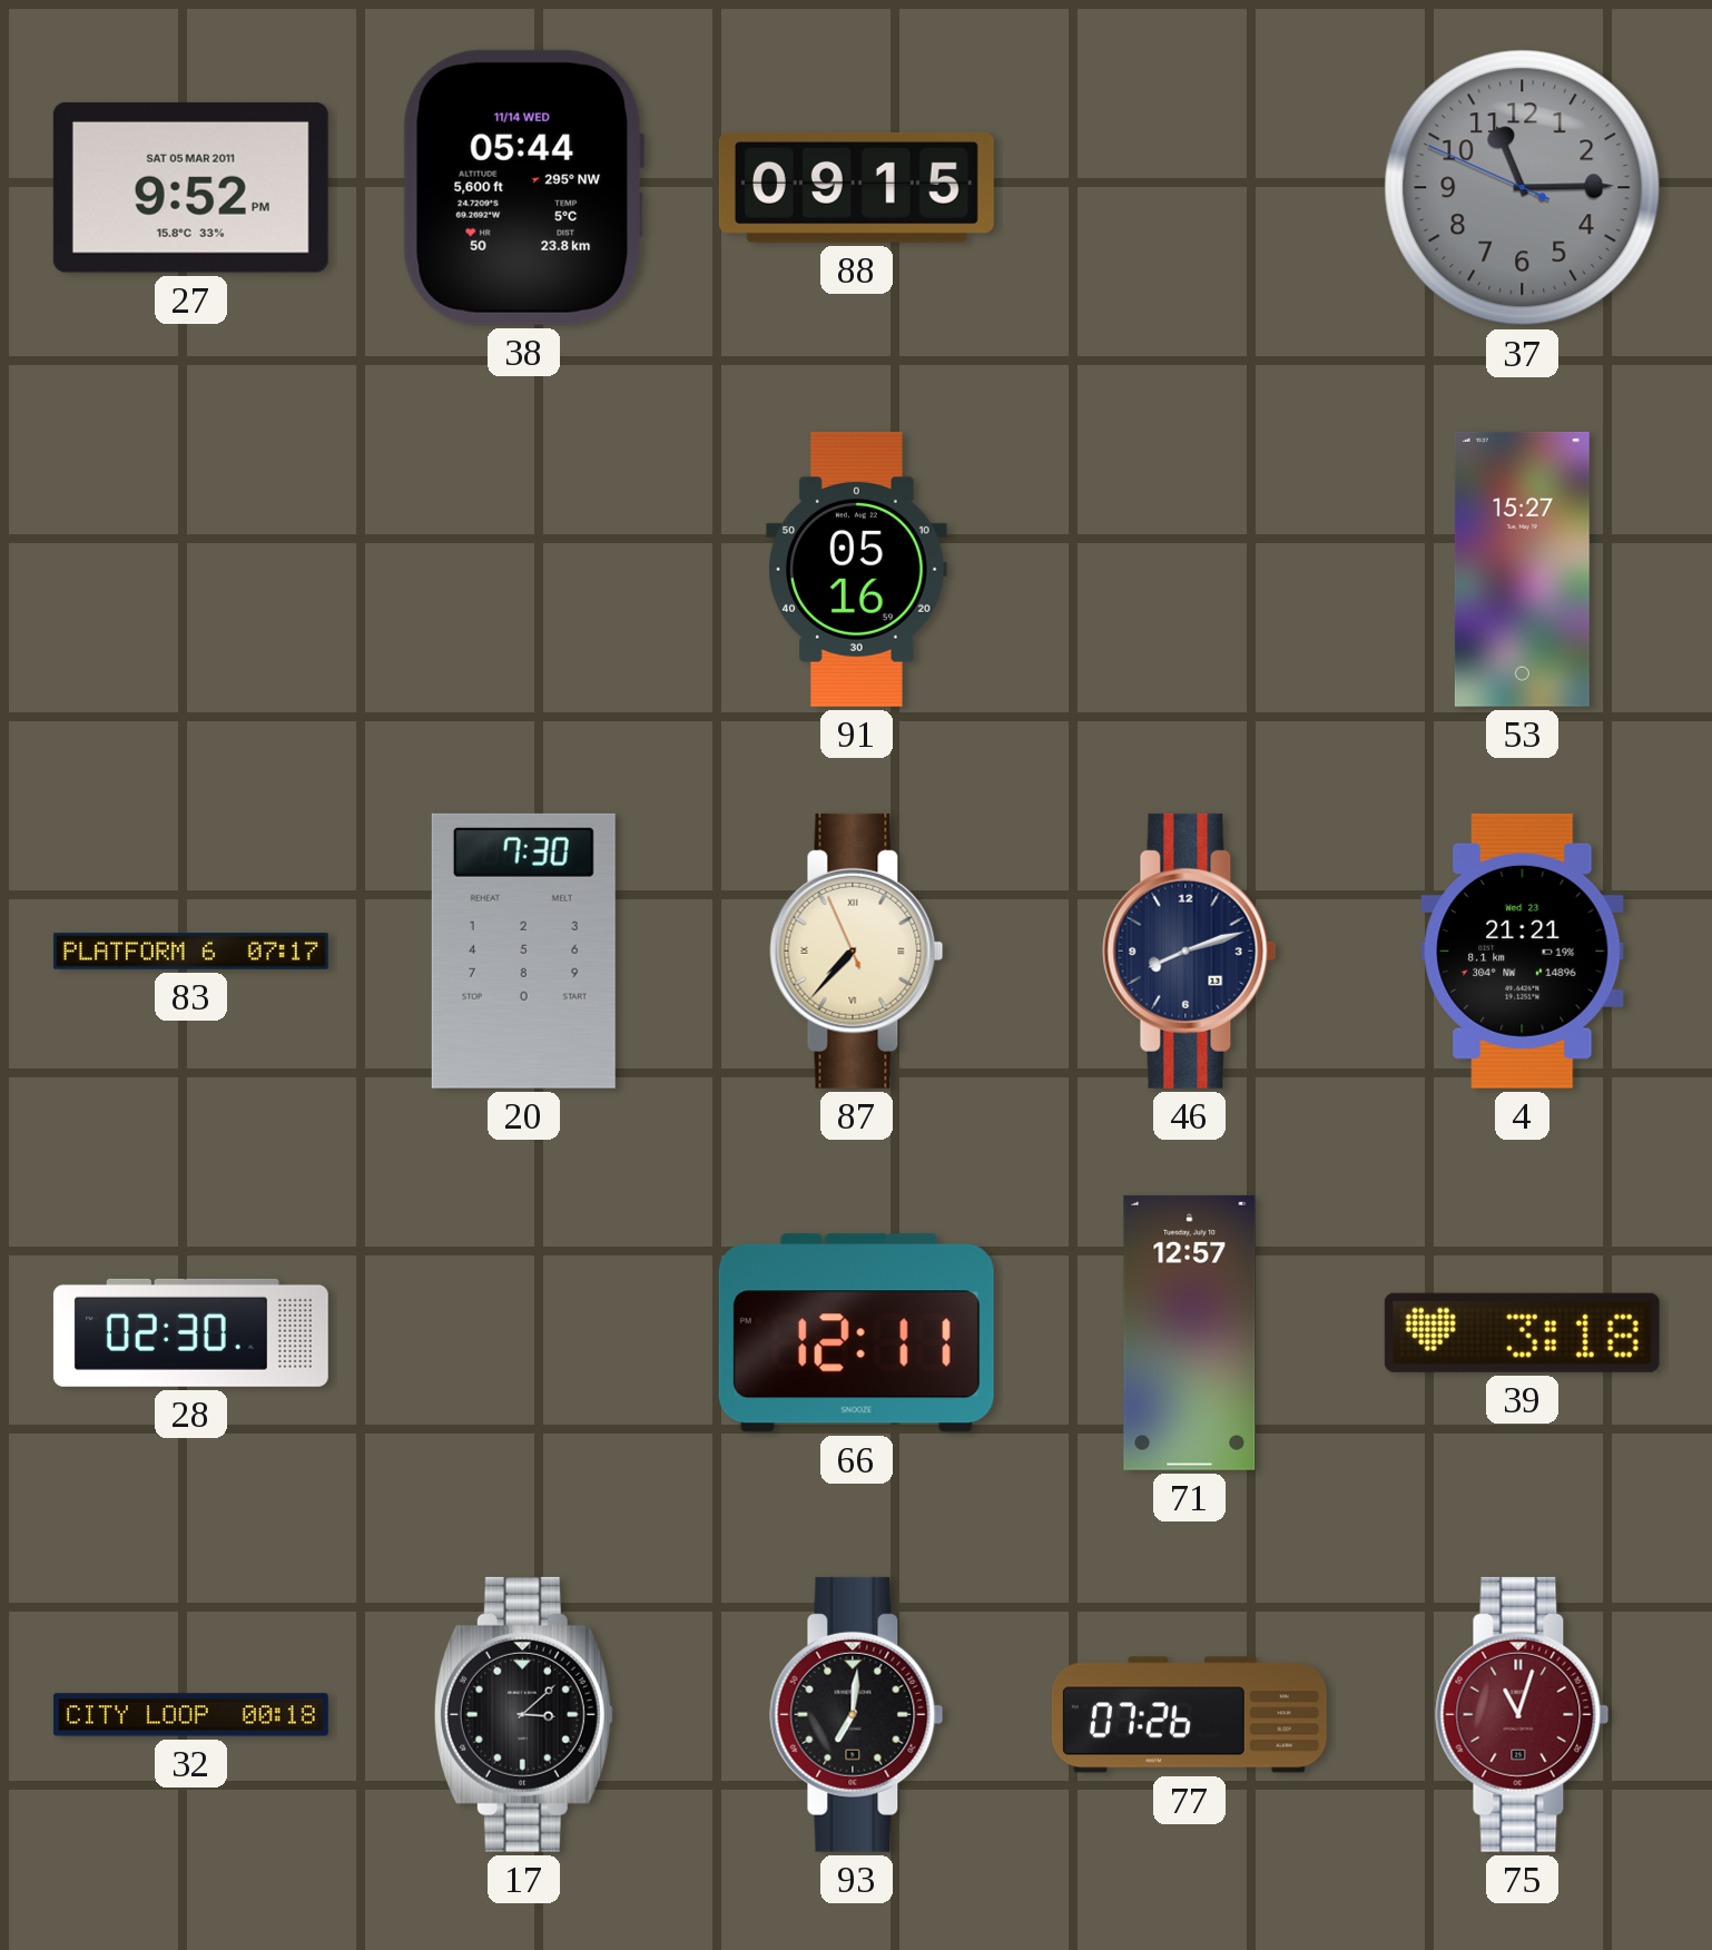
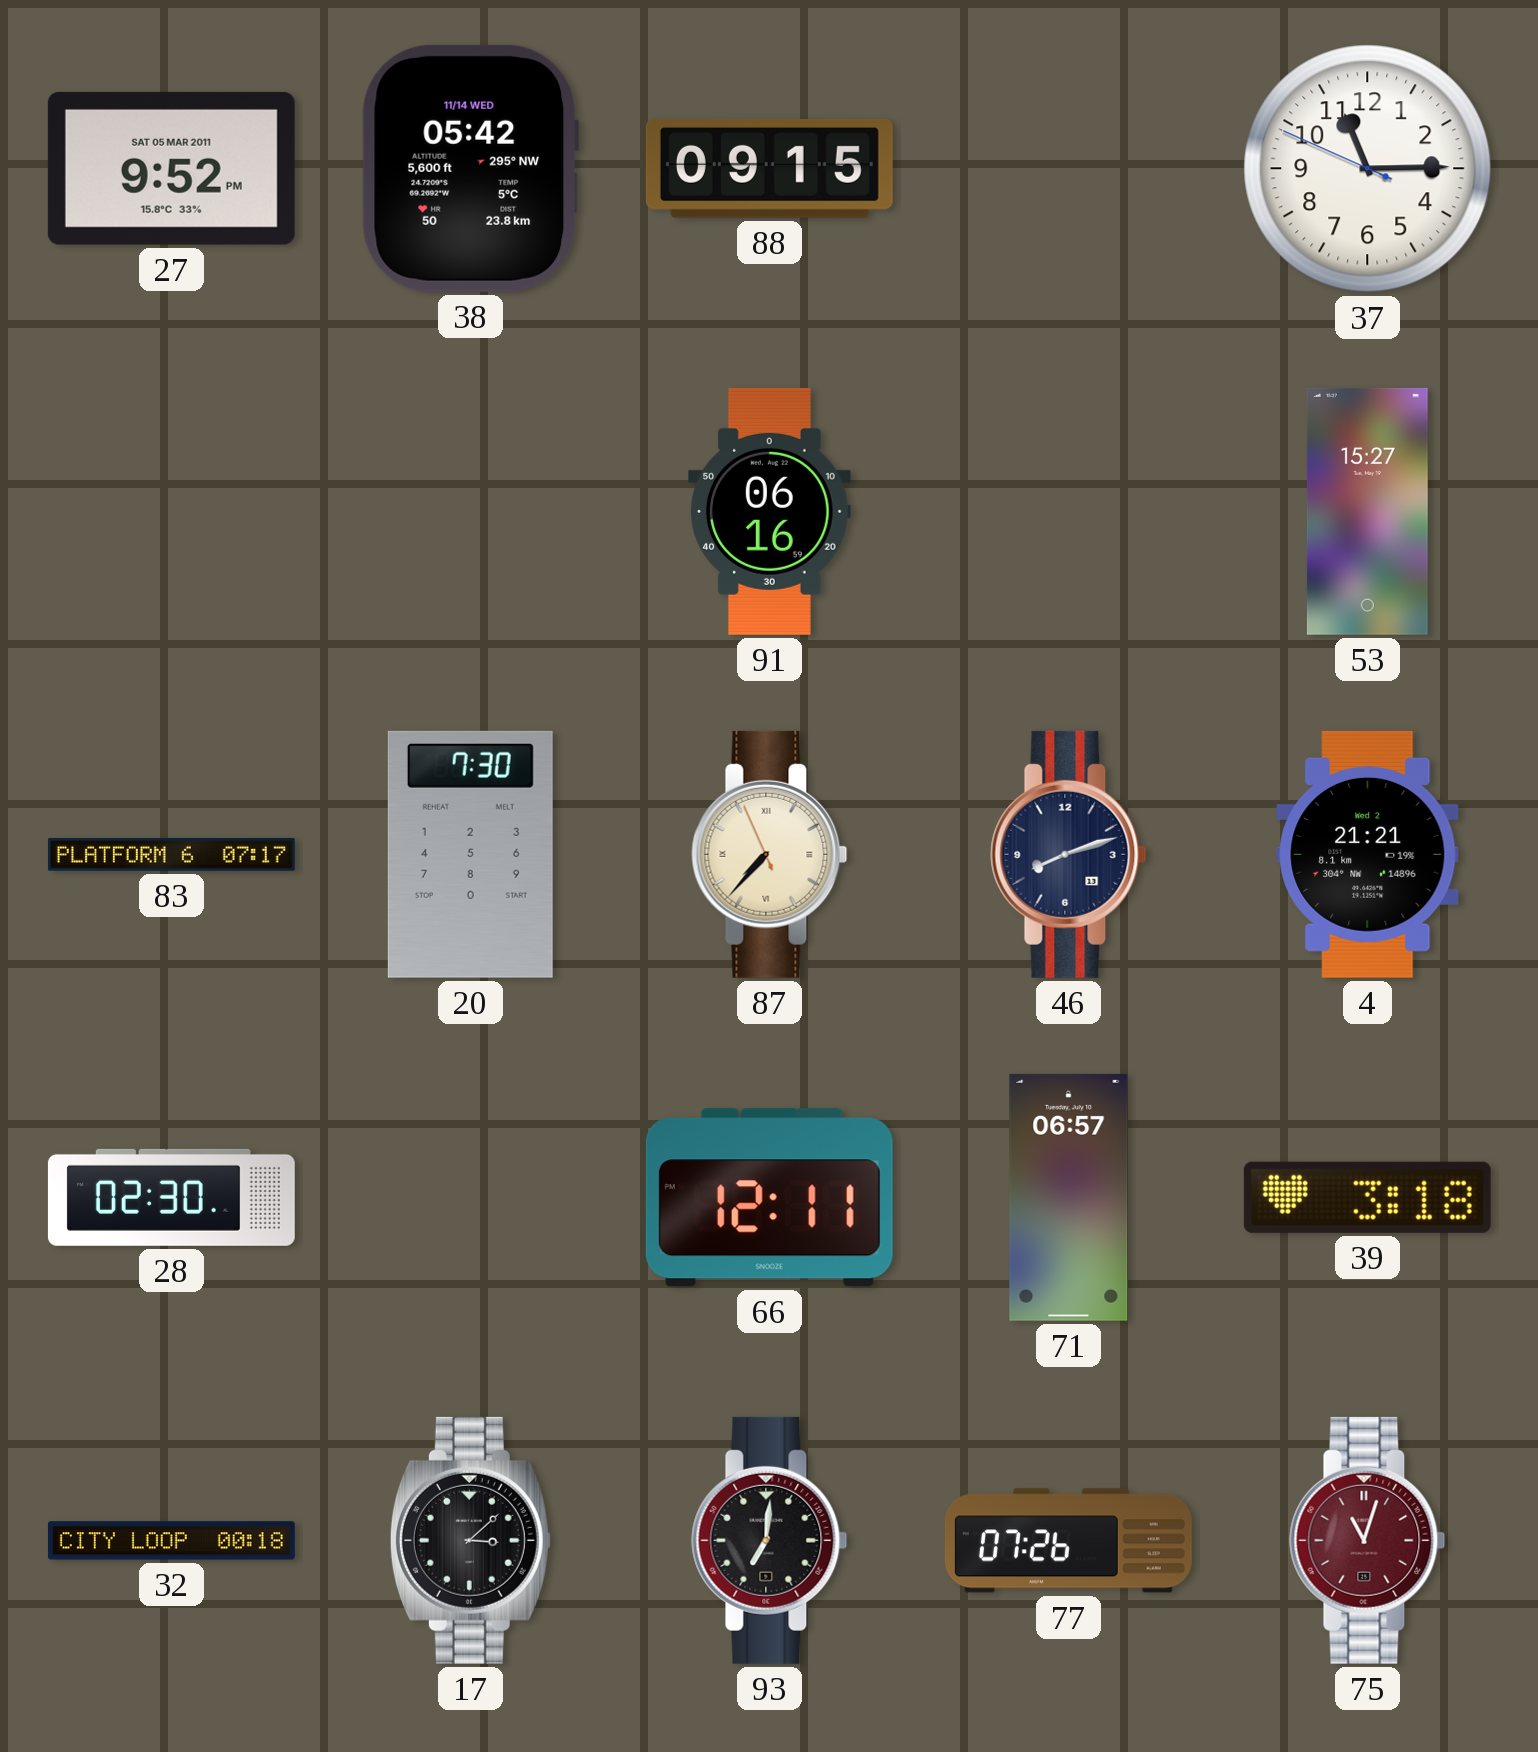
38: 05:44 -> 05:42
37 dial: grey -> white
91: 05:16 -> 06:16
4 date: Wed 23 -> Wed 2
71: 12:57 -> 06:57
